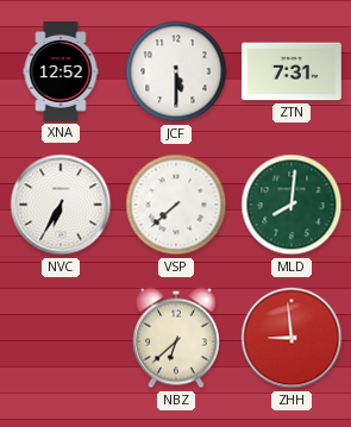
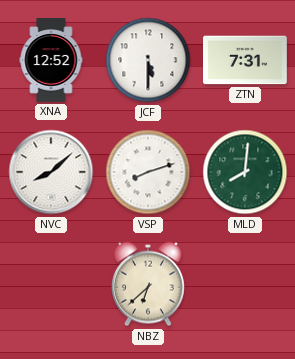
NVC: 6:35 -> 8:08
VSP: 7:38 -> 8:12
ZHH: 8:59 -> none
